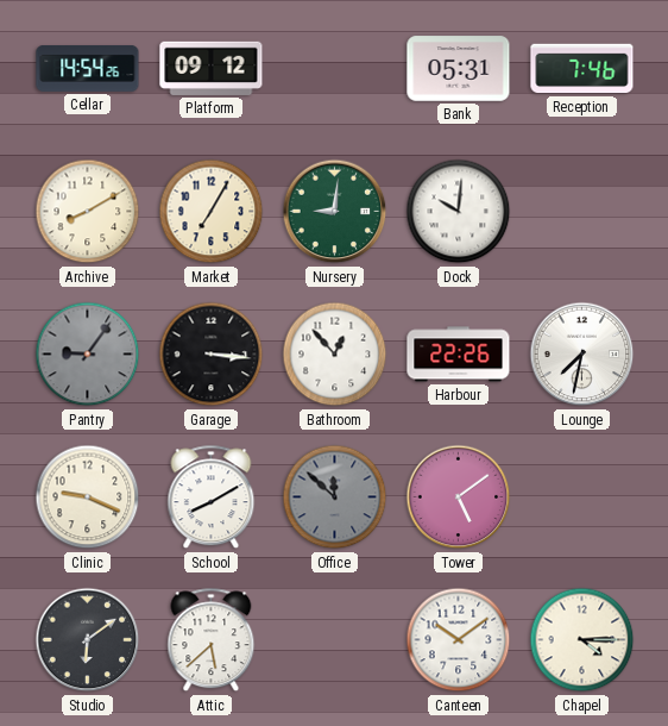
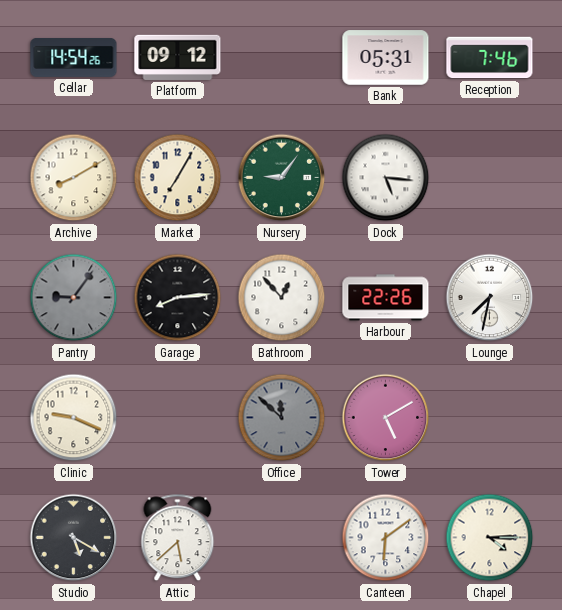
Nursery: 9:01 -> 9:06
Dock: 10:01 -> 5:16
Garage: 3:16 -> 8:14
School: 8:10 -> none
Tower: 5:09 -> 5:10
Studio: 6:09 -> 5:20
Canteen: 10:09 -> 6:09
